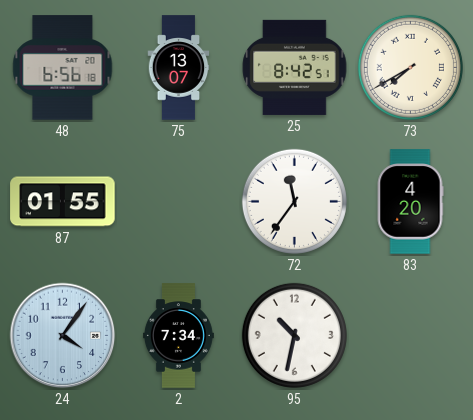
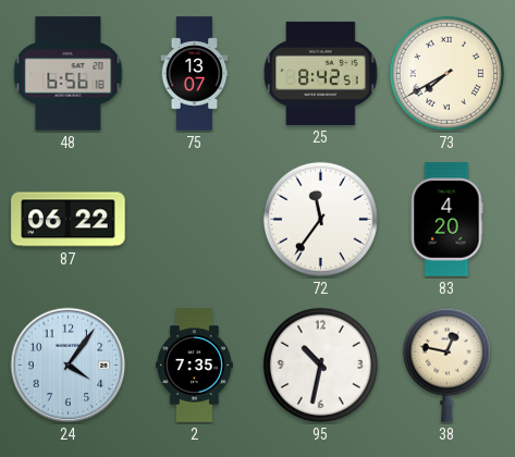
87: 01:55 -> 06:22
2: 7:34 -> 7:35
38: none -> 12:47
